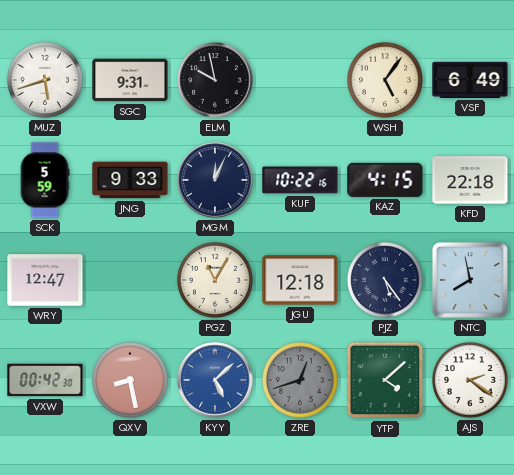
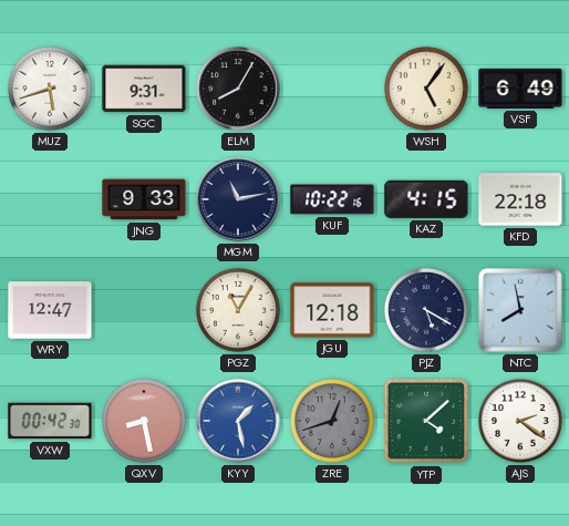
ELM: 9:58 -> 8:05
SCK: 5:59 -> none
MGM: 12:04 -> 11:13
PJZ: 5:24 -> 5:20
KYY: 5:08 -> 1:28
